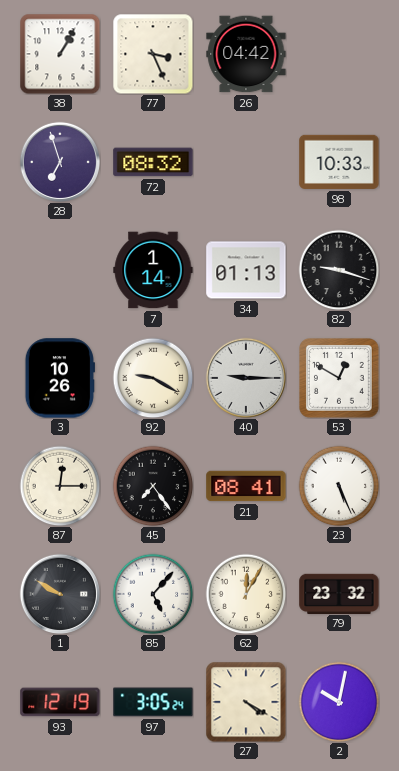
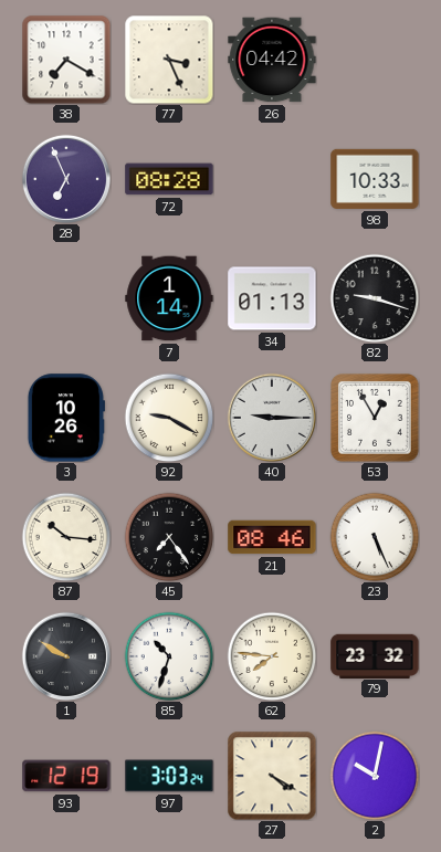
38: 1:05 -> 7:20
28: 6:57 -> 6:56
72: 08:32 -> 08:28
53: 12:50 -> 12:55
87: 12:15 -> 10:16
21: 08:41 -> 08:46
85: 5:07 -> 10:33
62: 12:05 -> 7:46
97: 3:05 -> 3:03
